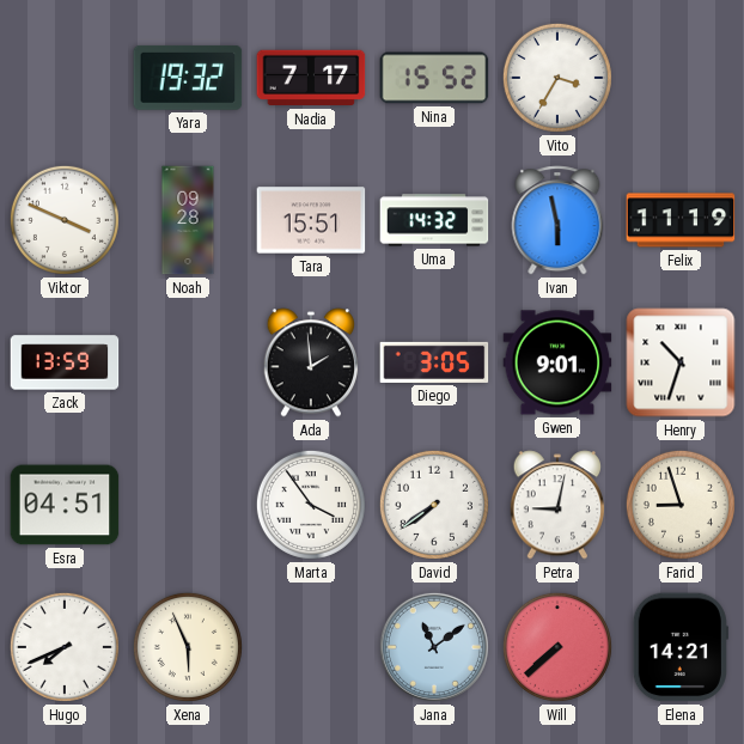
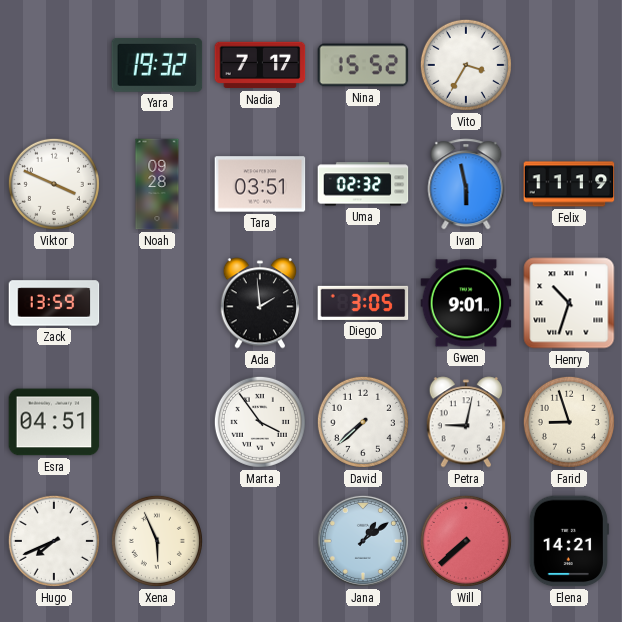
Tara: 15:51 -> 03:51
Uma: 14:32 -> 02:32
David: 7:39 -> 7:38
Jana: 11:09 -> 1:09
